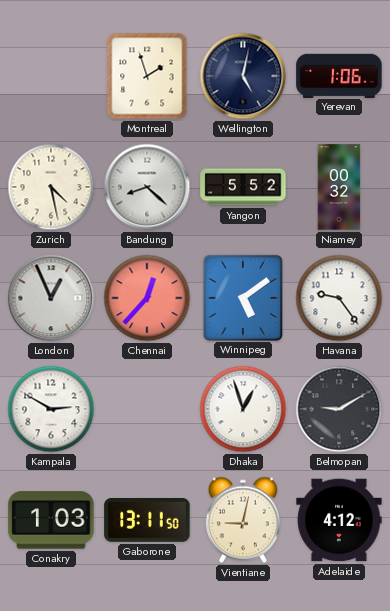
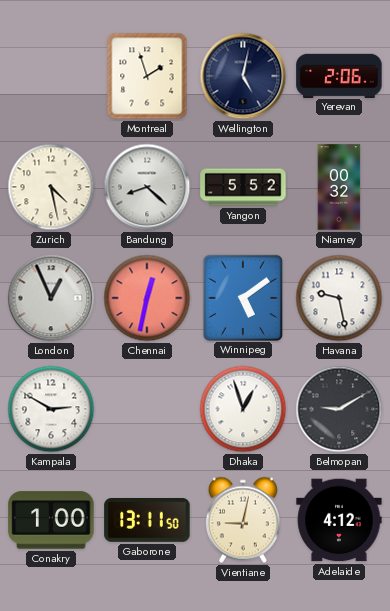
Yerevan: 1:06 -> 2:06
Chennai: 12:37 -> 12:32
Havana: 9:24 -> 9:28
Conakry: 1:03 -> 1:00
